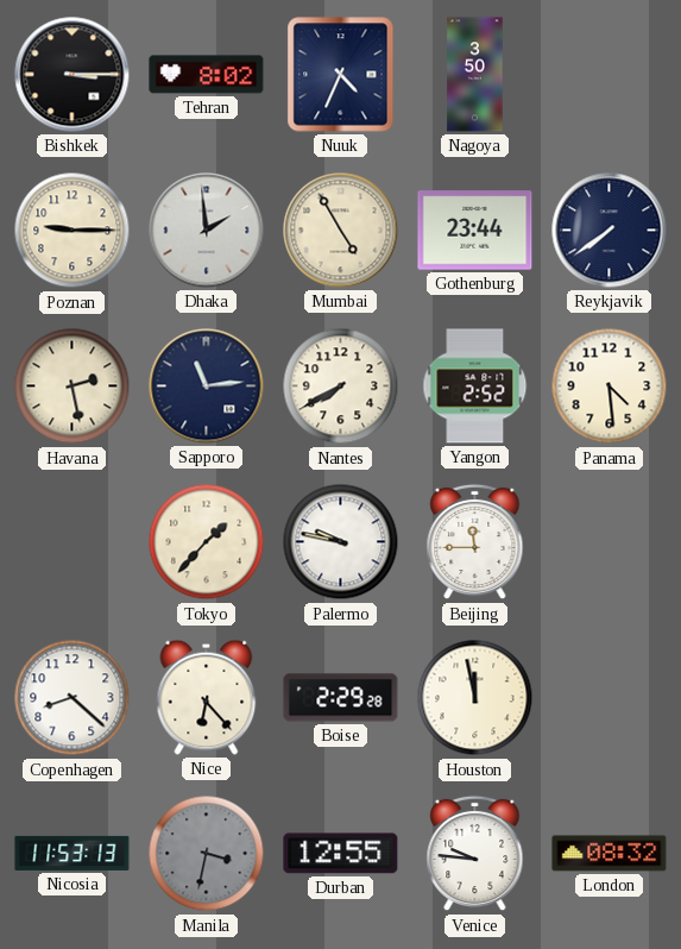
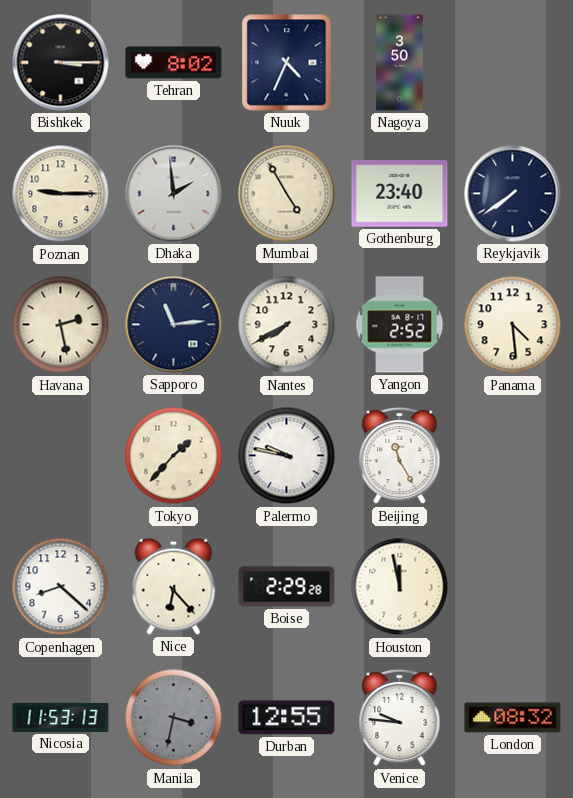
Gothenburg: 23:44 -> 23:40
Beijing: 11:45 -> 11:25
